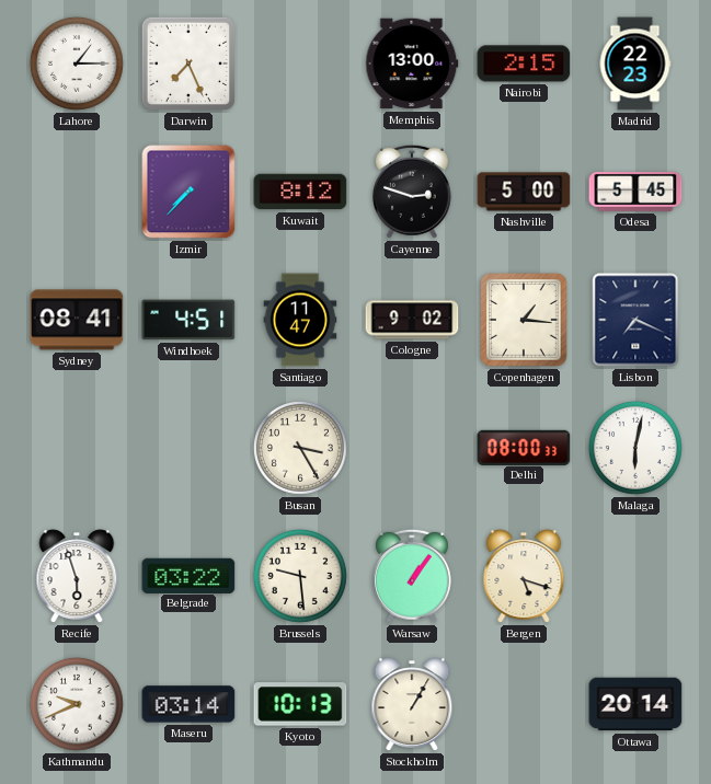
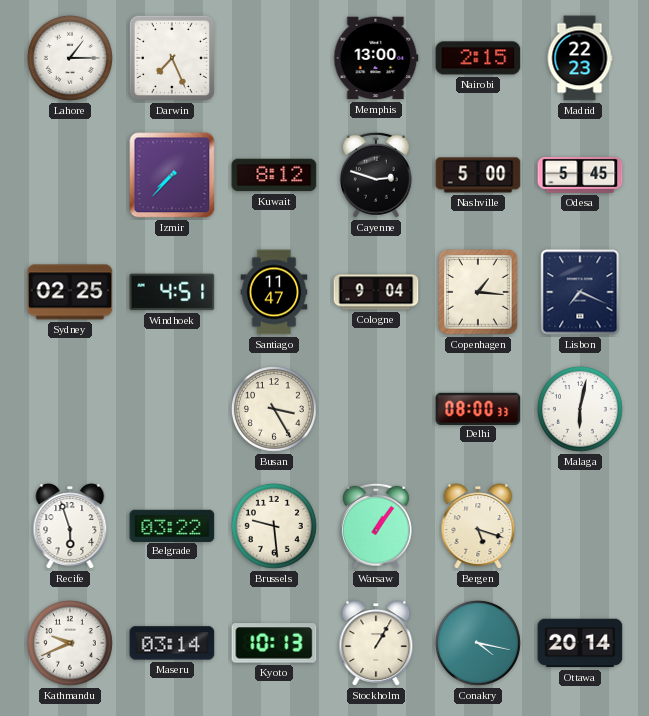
Sydney: 08:41 -> 02:25
Cologne: 9:02 -> 9:04
Conakry: none -> 4:17
